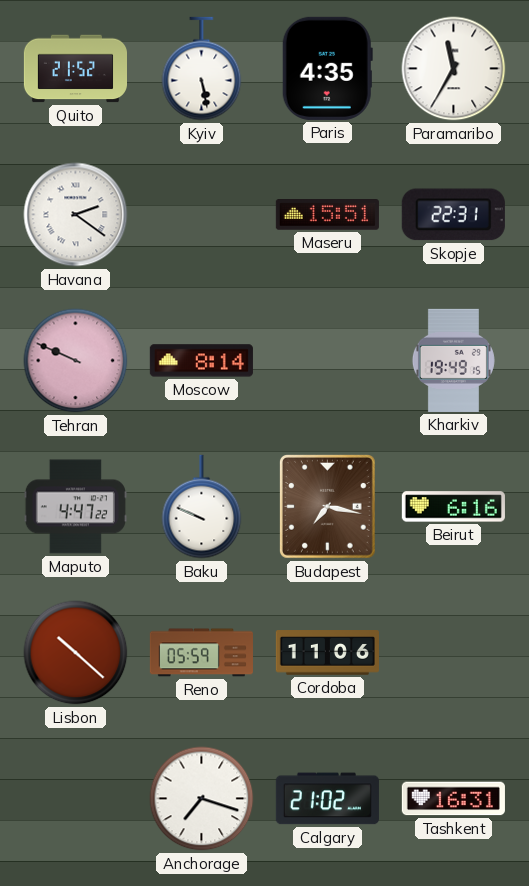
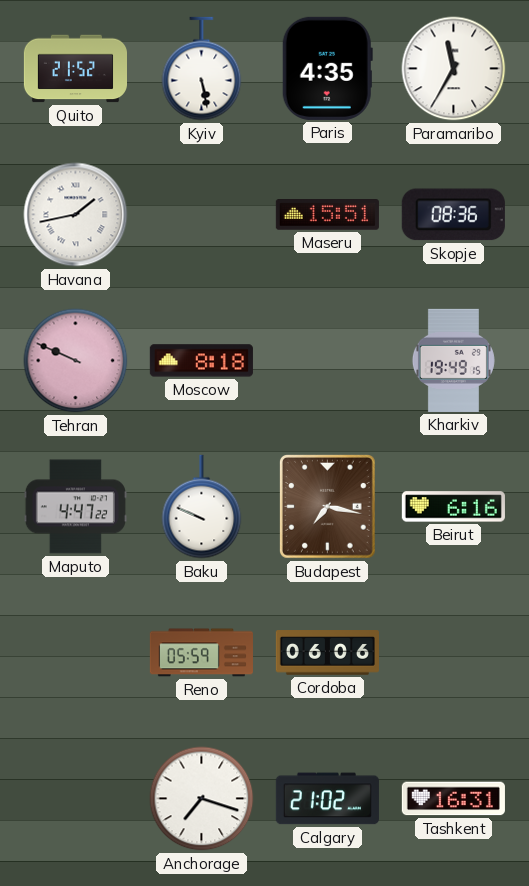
Havana: 2:21 -> 1:43
Skopje: 22:31 -> 08:36
Moscow: 8:14 -> 8:18
Lisbon: 10:22 -> none
Cordoba: 11:06 -> 06:06
